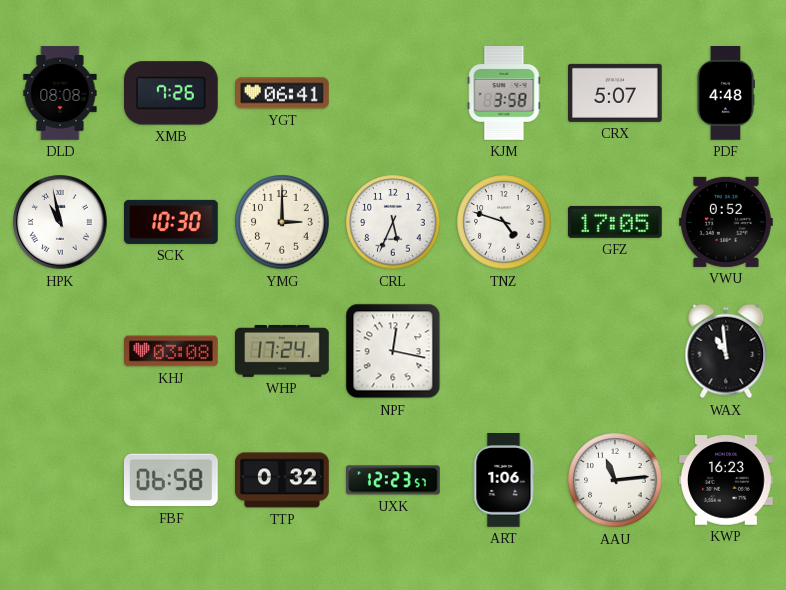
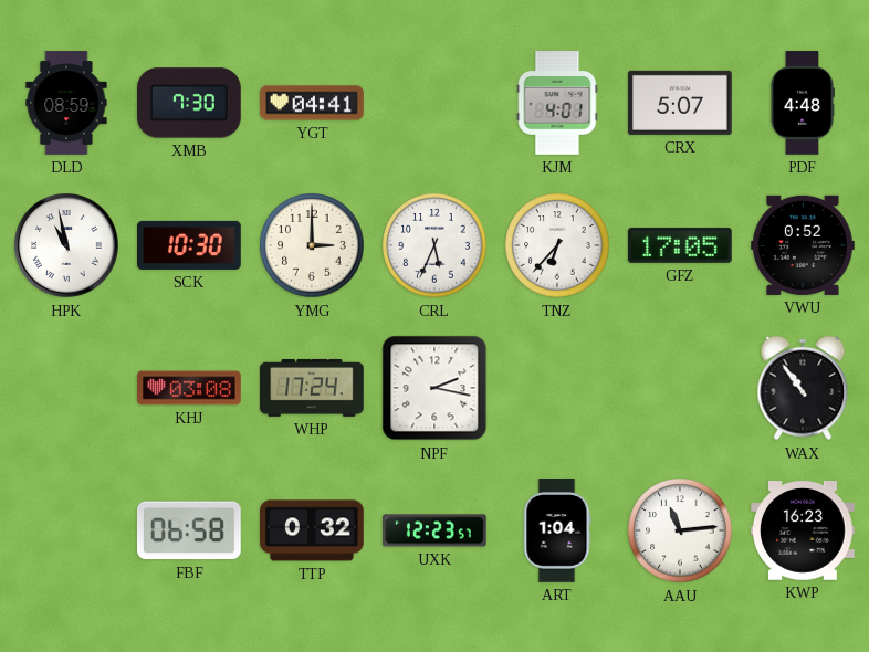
DLD: 08:08 -> 08:59
XMB: 7:26 -> 7:30
YGT: 06:41 -> 04:41
KJM: 3:58 -> 4:01
TNZ: 4:48 -> 6:37
NPF: 12:17 -> 2:17
WAX: 10:59 -> 10:54
ART: 1:06 -> 1:04
